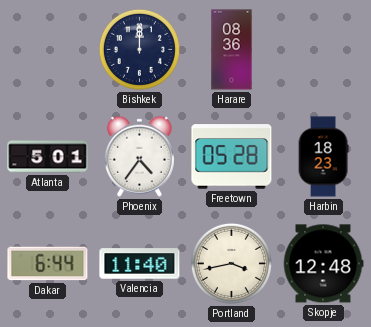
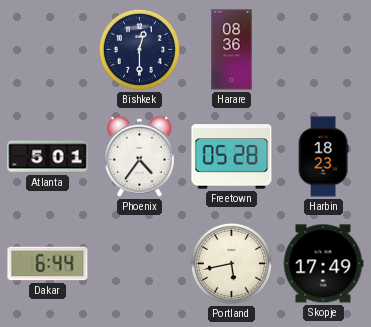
Bishkek: 12:00 -> 12:30
Valencia: 11:40 -> none
Portland: 3:43 -> 5:43
Skopje: 12:48 -> 17:49
